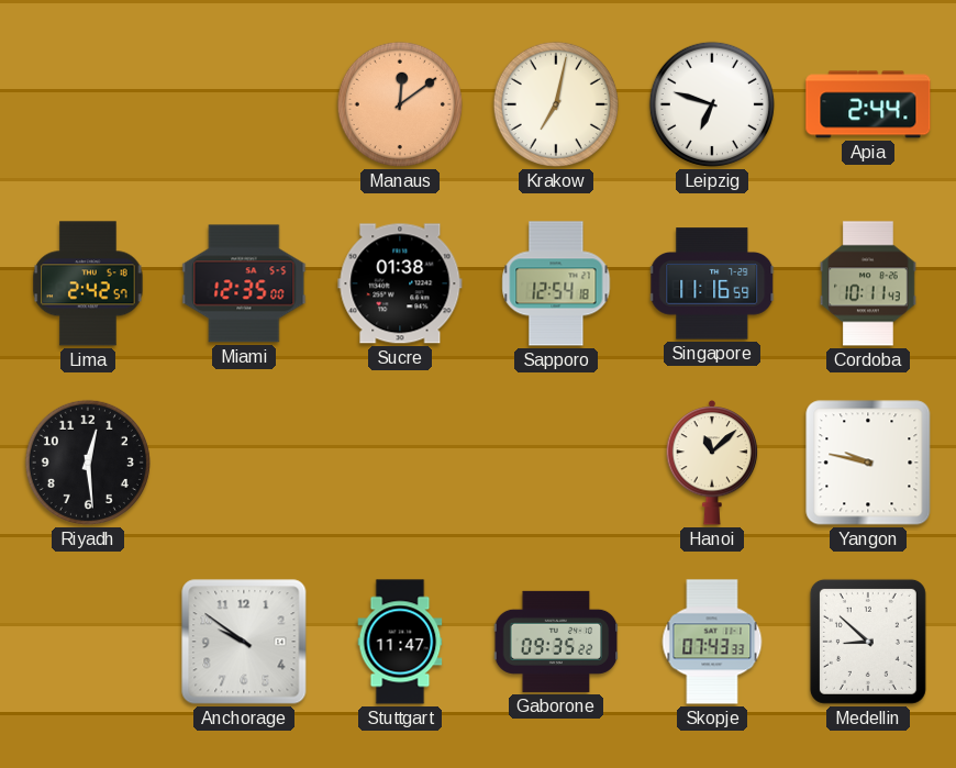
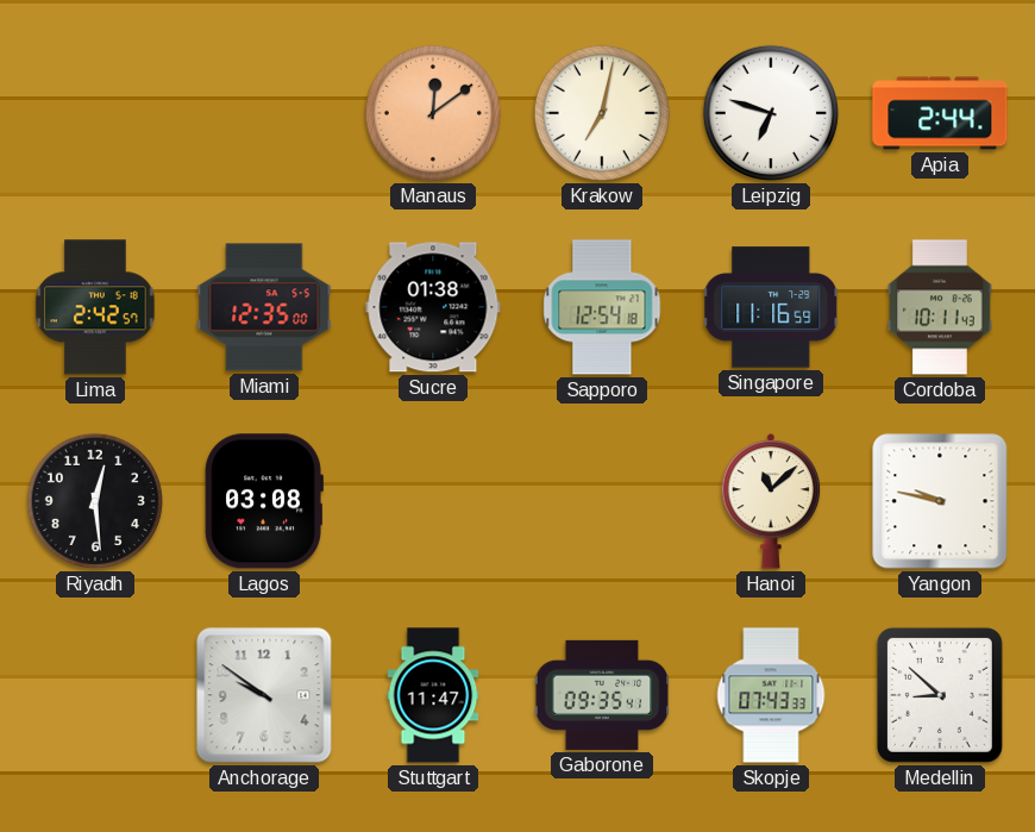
Lagos: none -> 03:08
Gaborone: 09:35:22 -> 09:35:41
